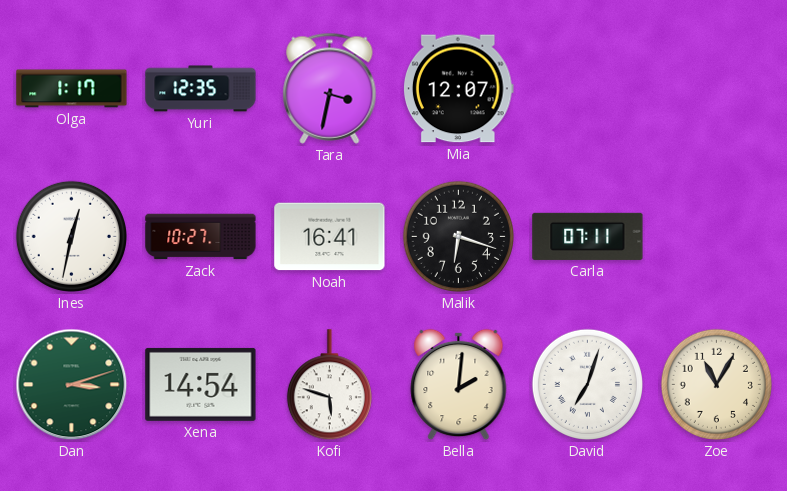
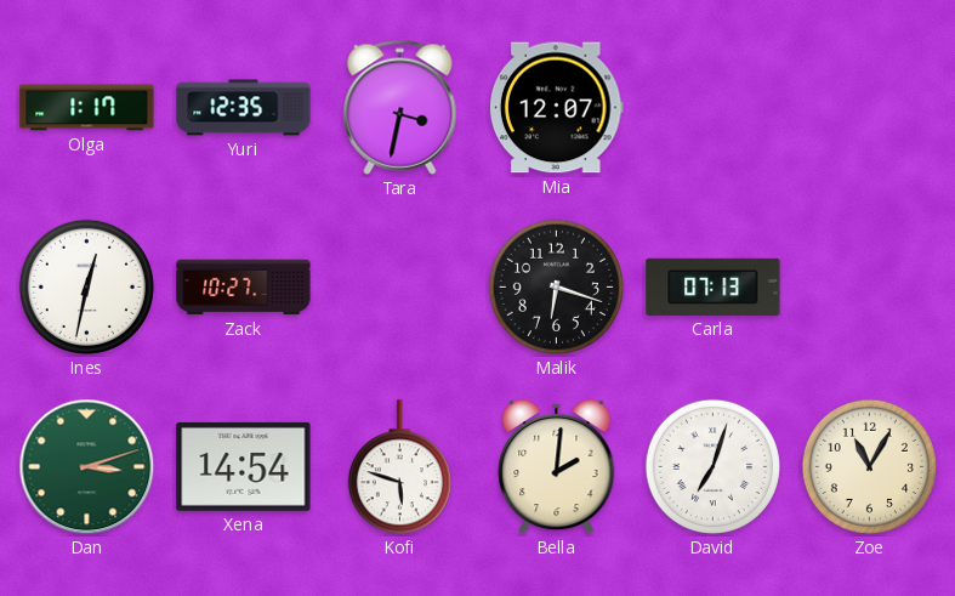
Noah: 16:41 -> none
Carla: 07:11 -> 07:13
